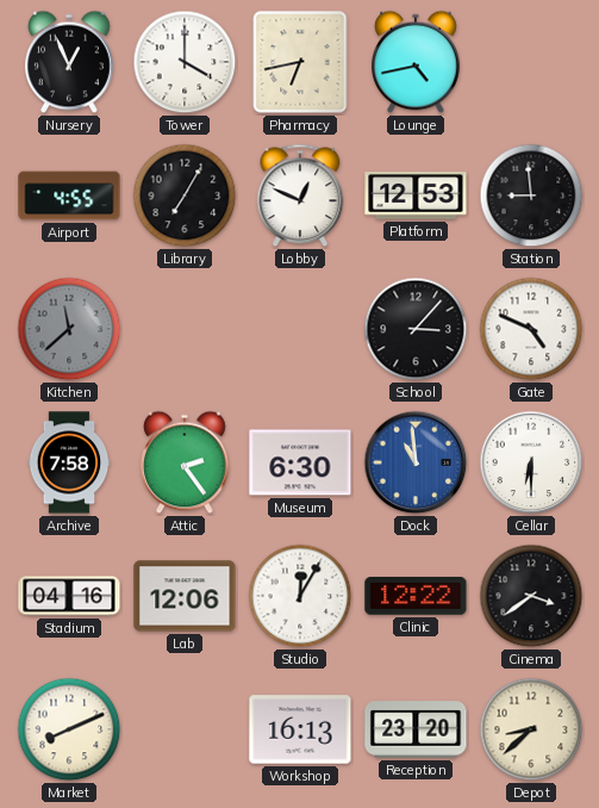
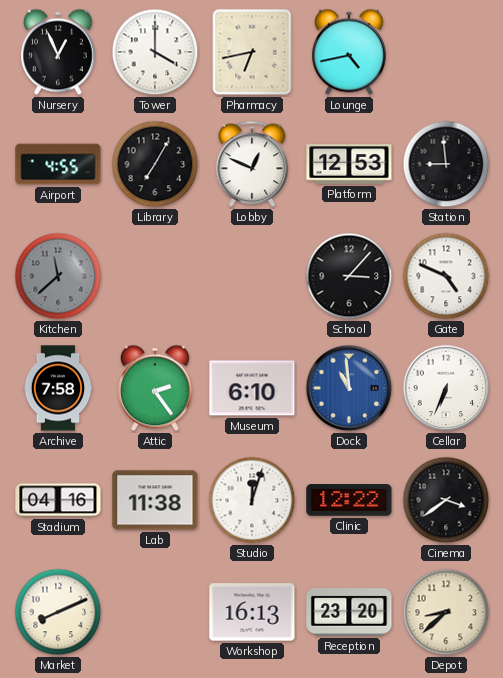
Museum: 6:30 -> 6:10
Cellar: 6:30 -> 6:34
Lab: 12:06 -> 11:38
Studio: 12:05 -> 12:03
